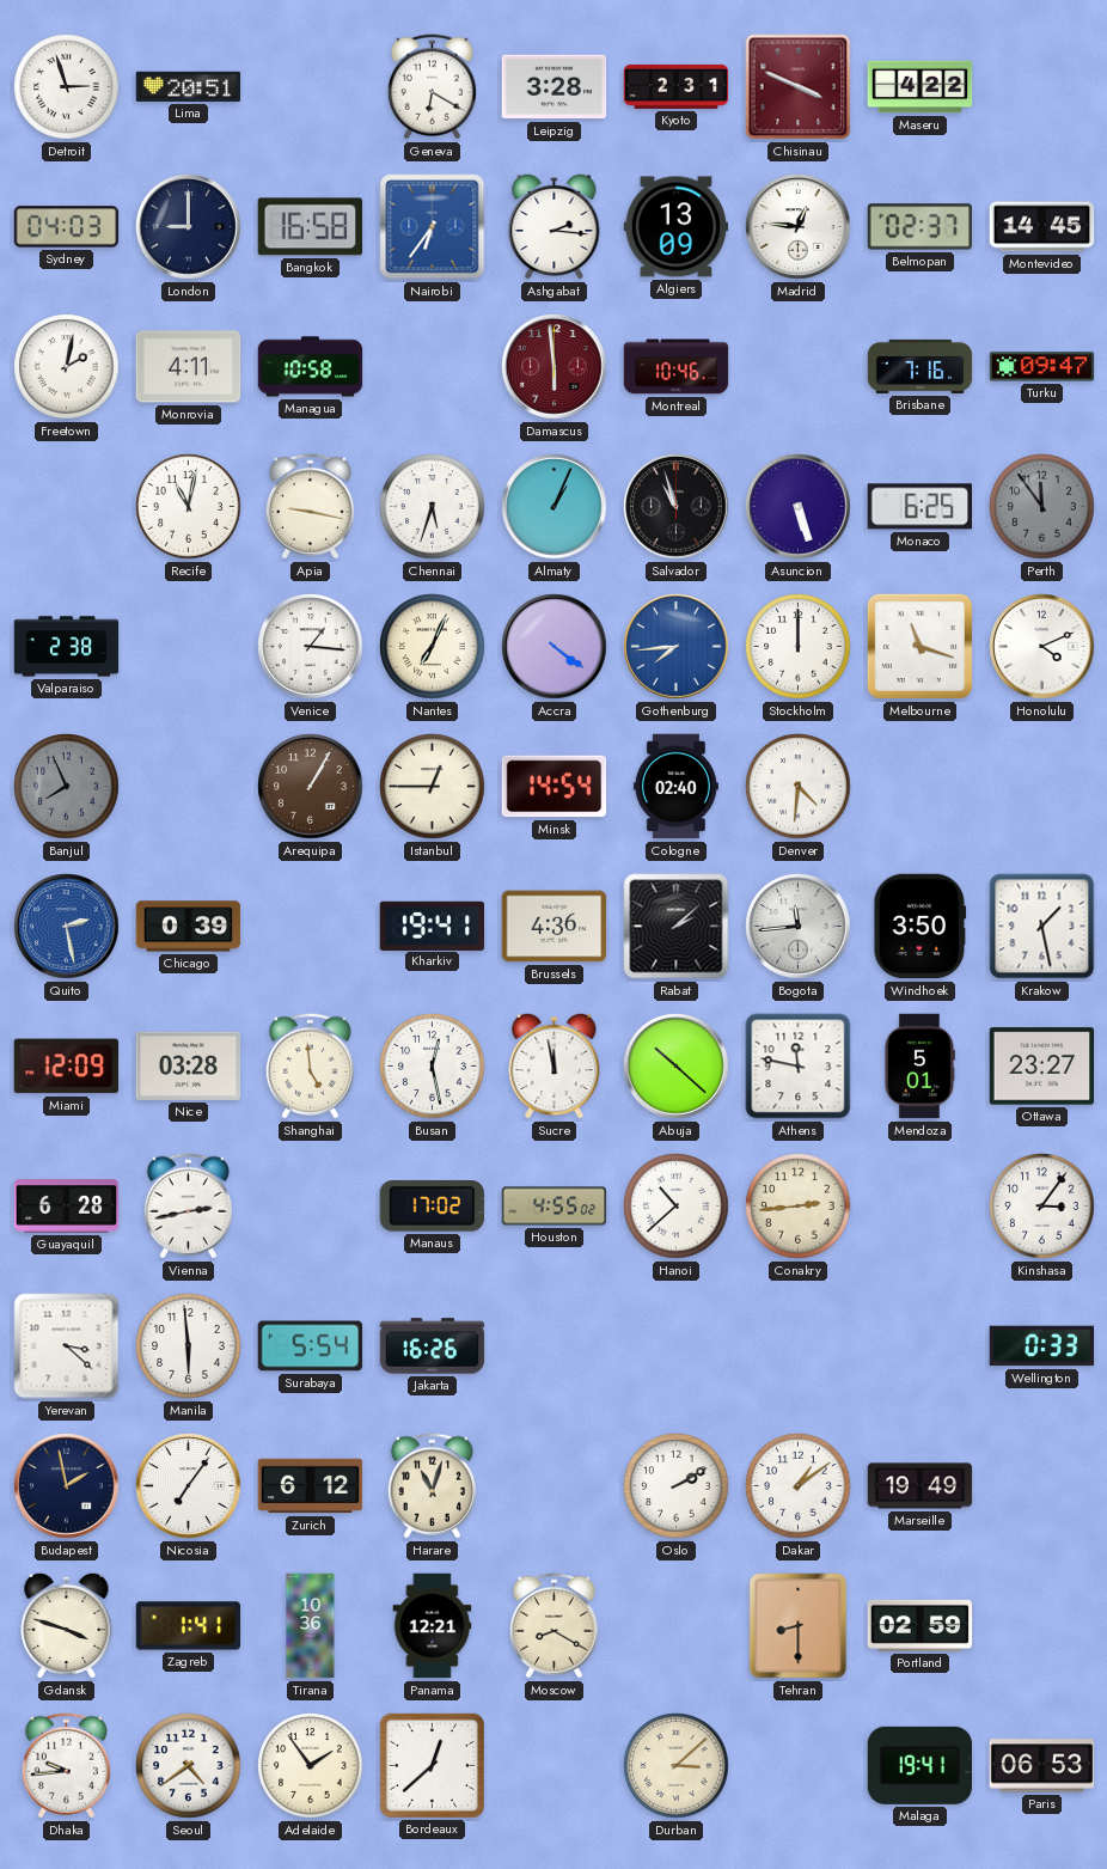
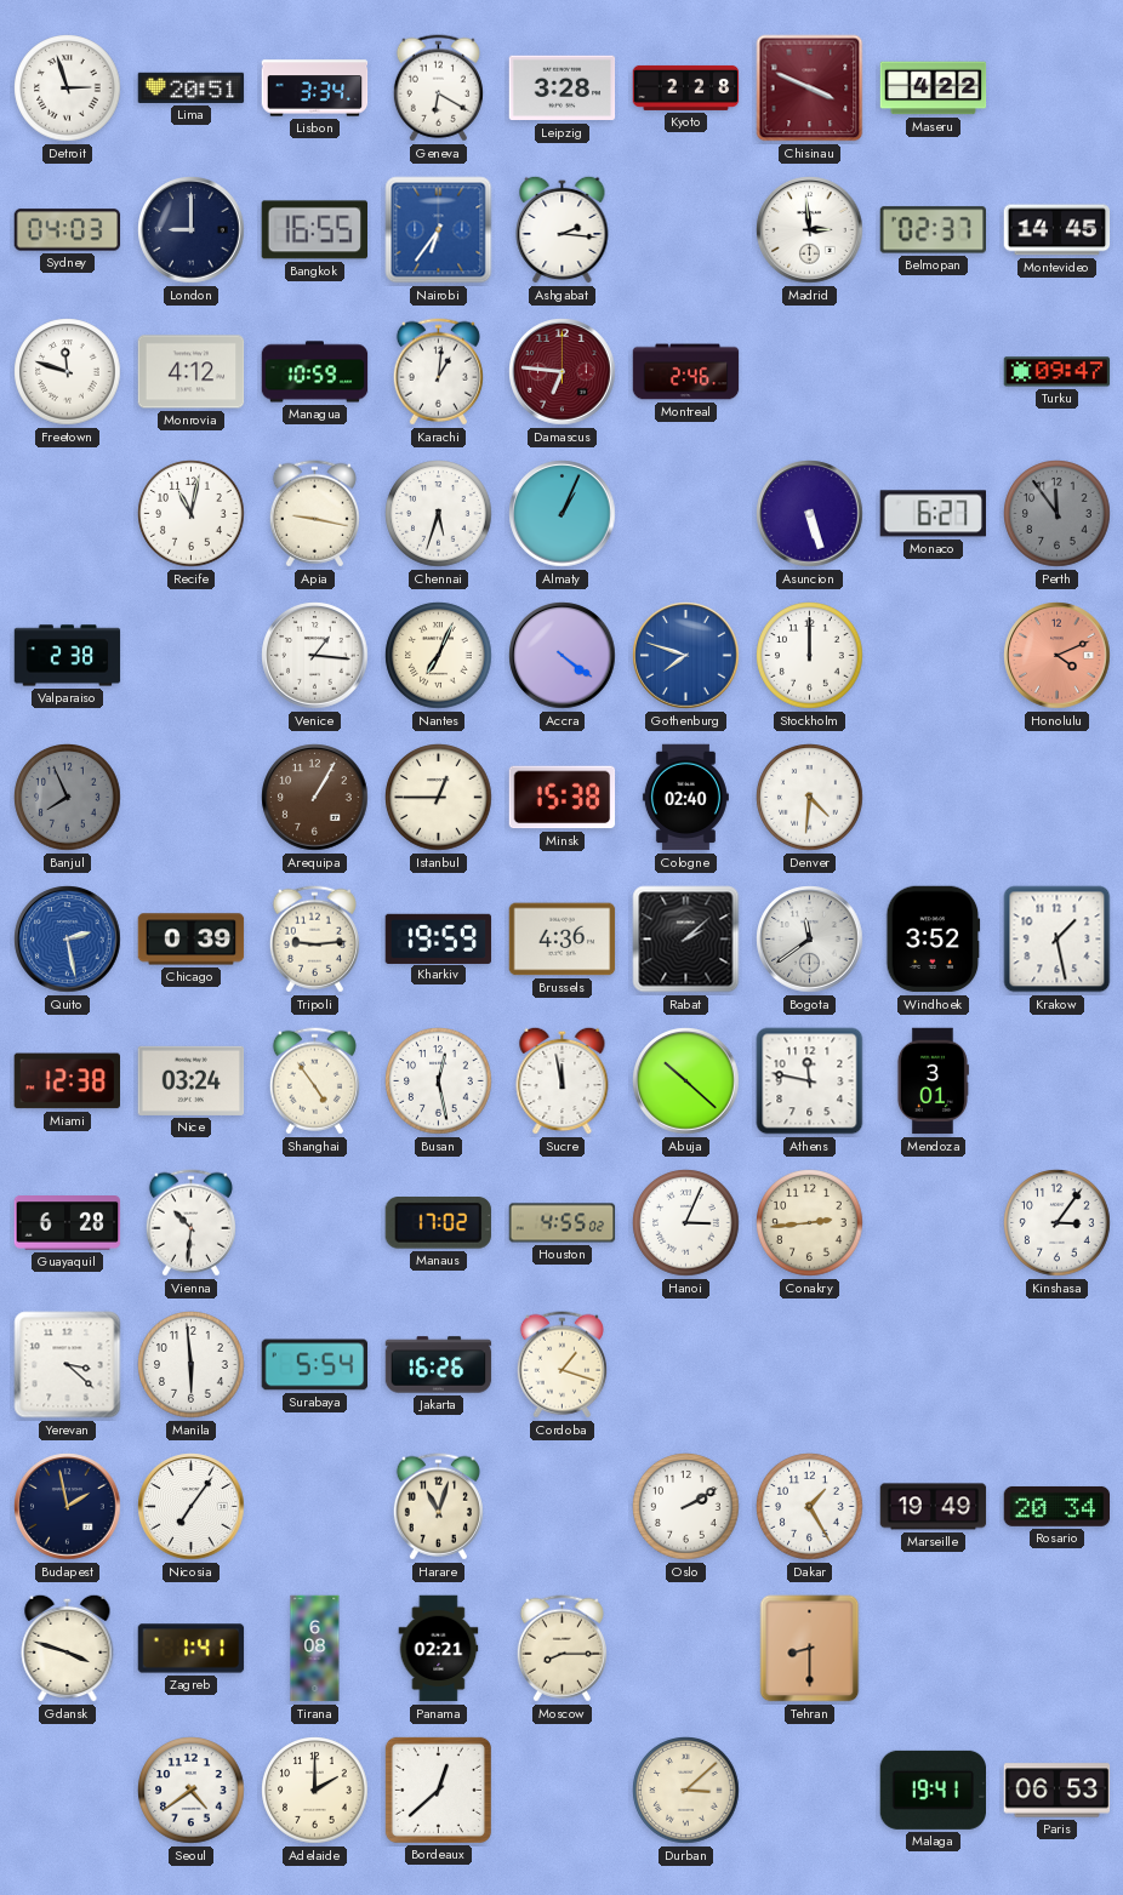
Lisbon: none -> 3:34
Kyoto: 2:31 -> 2:28
Bangkok: 16:58 -> 16:55
Algiers: 13:09 -> none
Madrid: 12:46 -> 2:59
Freetown: 2:02 -> 11:48
Monrovia: 4:11 -> 4:12
Managua: 10:58 -> 10:59
Karachi: none -> 1:01
Damascus: 5:59 -> 6:46
Montreal: 10:46 -> 2:46
Brisbane: 7:16 -> none
Salvador: 10:57 -> none
Monaco: 6:25 -> 6:27
Gothenburg: 7:44 -> 7:48
Melbourne: 11:18 -> none
Honolulu dial: white -> salmon
Minsk: 14:54 -> 15:38
Tripoli: none -> 9:14
Kharkiv: 19:41 -> 19:59
Bogota: 11:44 -> 11:39
Windhoek: 3:50 -> 3:52
Miami: 12:09 -> 12:38
Nice: 03:28 -> 03:24
Shanghai: 4:59 -> 4:54
Mendoza: 5:01 -> 3:01
Ottawa: 23:27 -> none
Vienna: 2:43 -> 10:31
Hanoi: 10:38 -> 3:04
Cordoba: none -> 1:18
Wellington: 0:33 -> none
Zurich: 6:12 -> none
Dakar: 1:09 -> 1:25
Rosario: none -> 20:34
Tirana: 10:36 -> 6:08
Panama: 12:21 -> 02:21
Moscow: 8:20 -> 8:15
Portland: 02:59 -> none
Dhaka: 9:44 -> none
Adelaide: 1:54 -> 2:00
